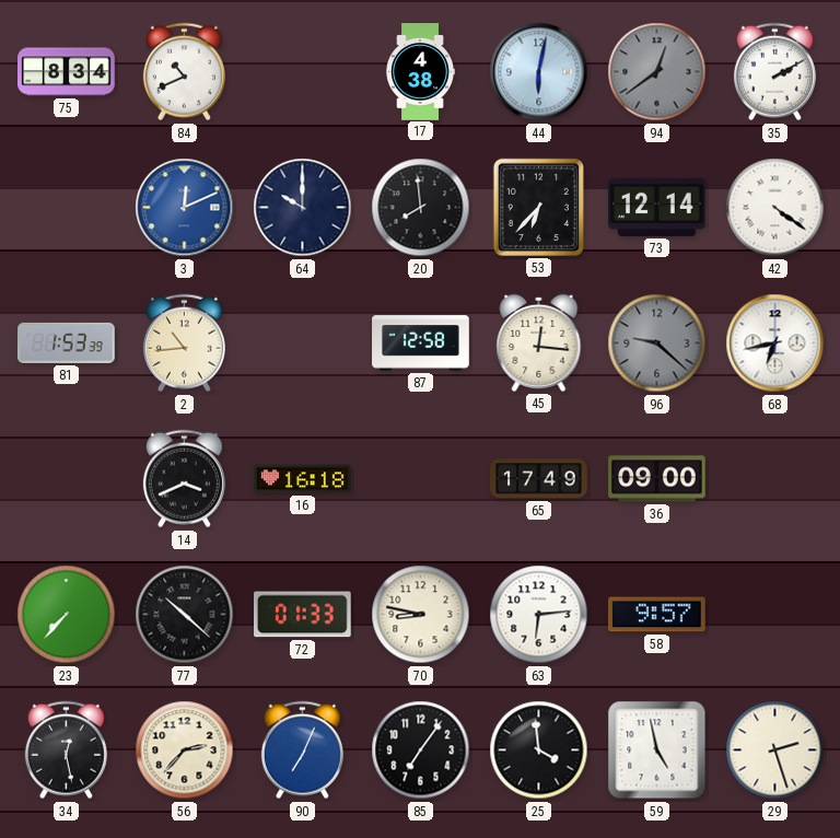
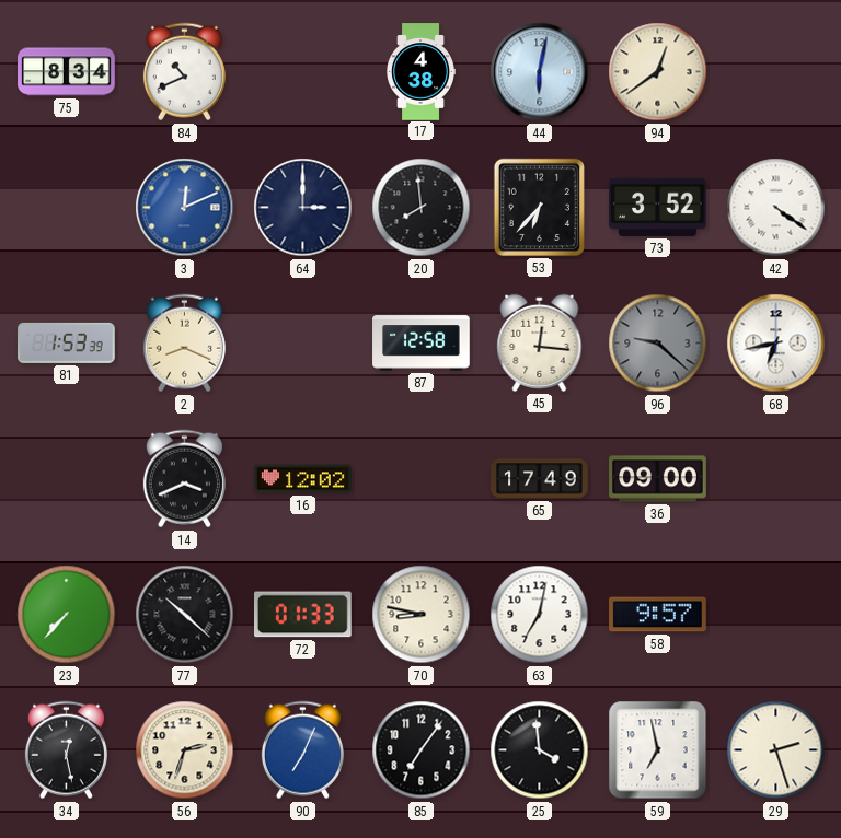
94 dial: grey -> cream
35: 2:10 -> none
64: 10:00 -> 3:00
73: 12:14 -> 3:52
2: 10:44 -> 8:19
16: 16:18 -> 12:02
63: 6:14 -> 7:02
56: 2:37 -> 2:33
59: 4:58 -> 6:58
